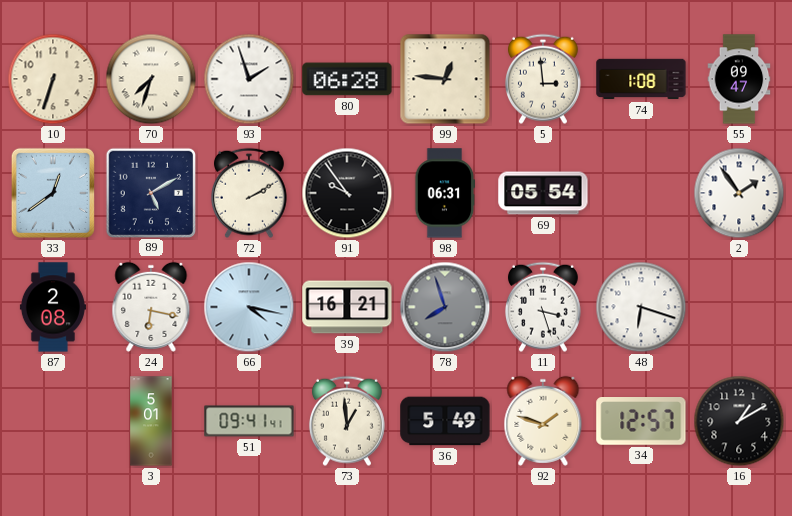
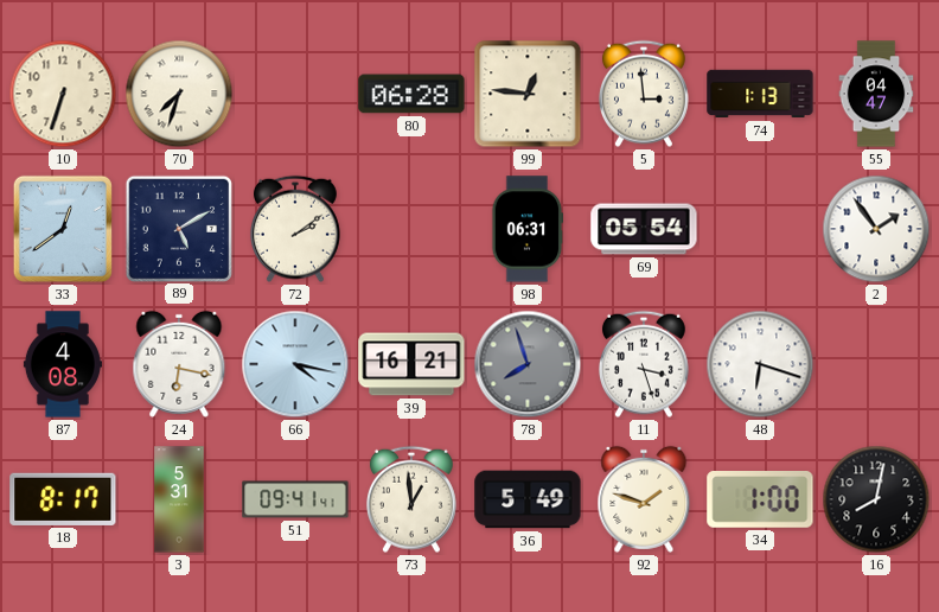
93: 1:57 -> none
74: 1:08 -> 1:13
55: 09:47 -> 04:47
72: 2:10 -> 2:09
91: 9:54 -> none
87: 2:08 -> 4:08
18: none -> 8:17
3: 5:01 -> 5:31
34: 12:57 -> 1:00
16: 1:10 -> 8:02
